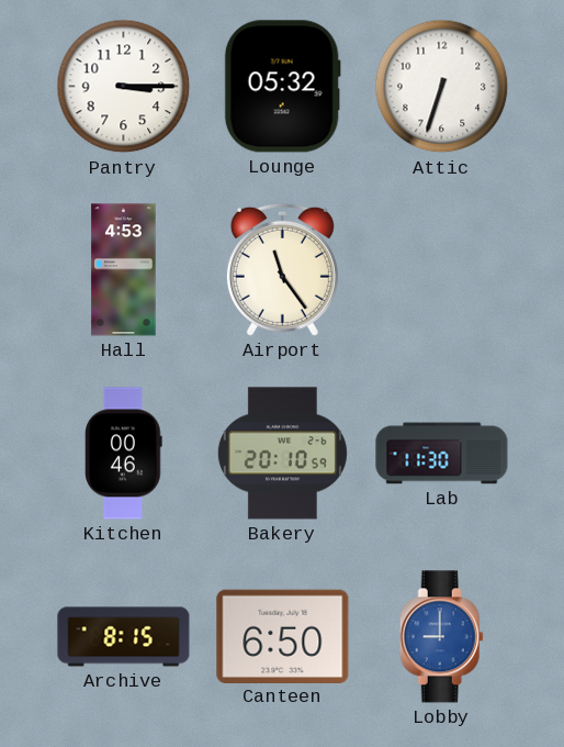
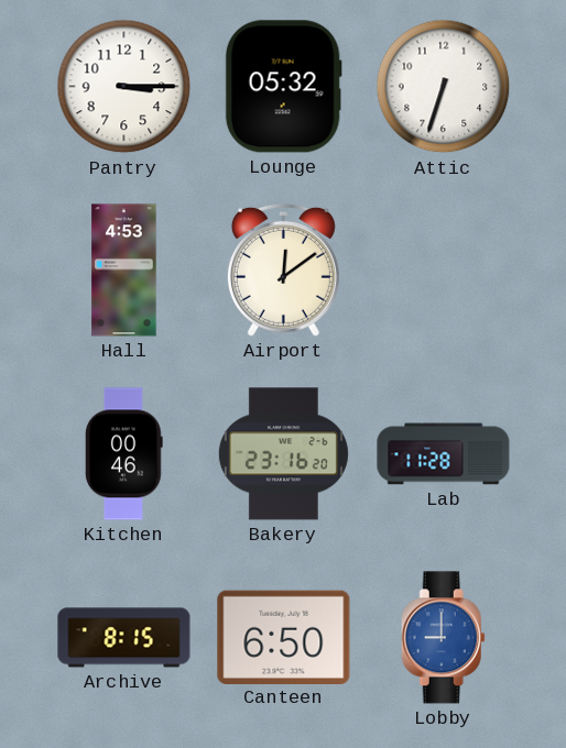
Airport: 11:24 -> 12:09
Bakery: 20:10 -> 23:16
Lab: 11:30 -> 11:28
